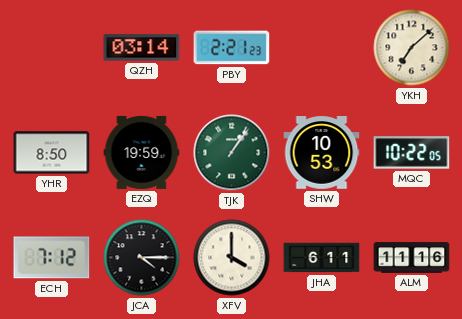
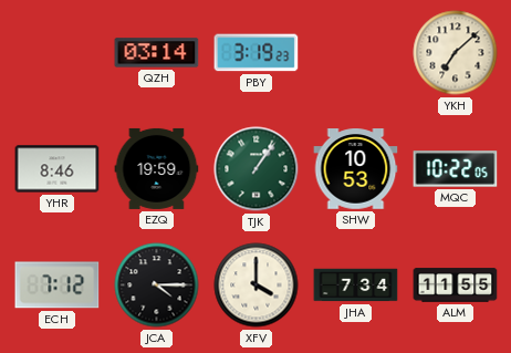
PBY: 2:21 -> 3:19
YHR: 8:50 -> 8:46
JHA: 6:11 -> 7:34
ALM: 11:16 -> 11:55
